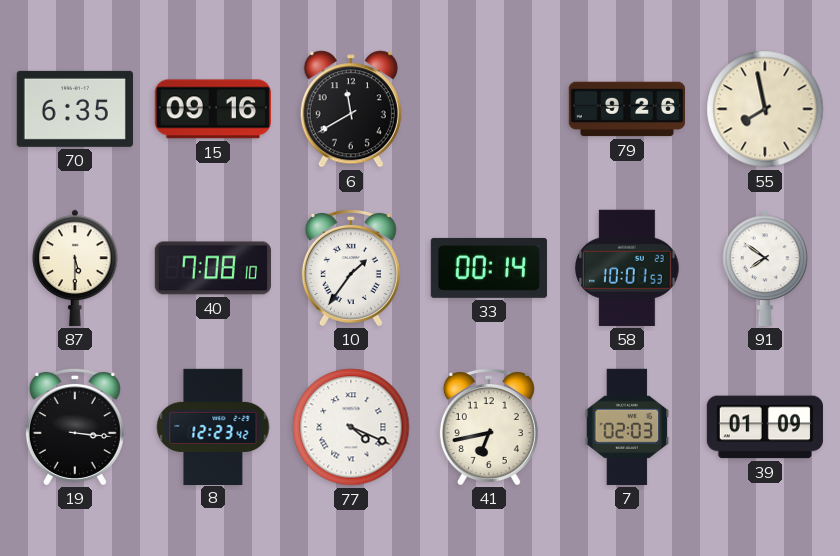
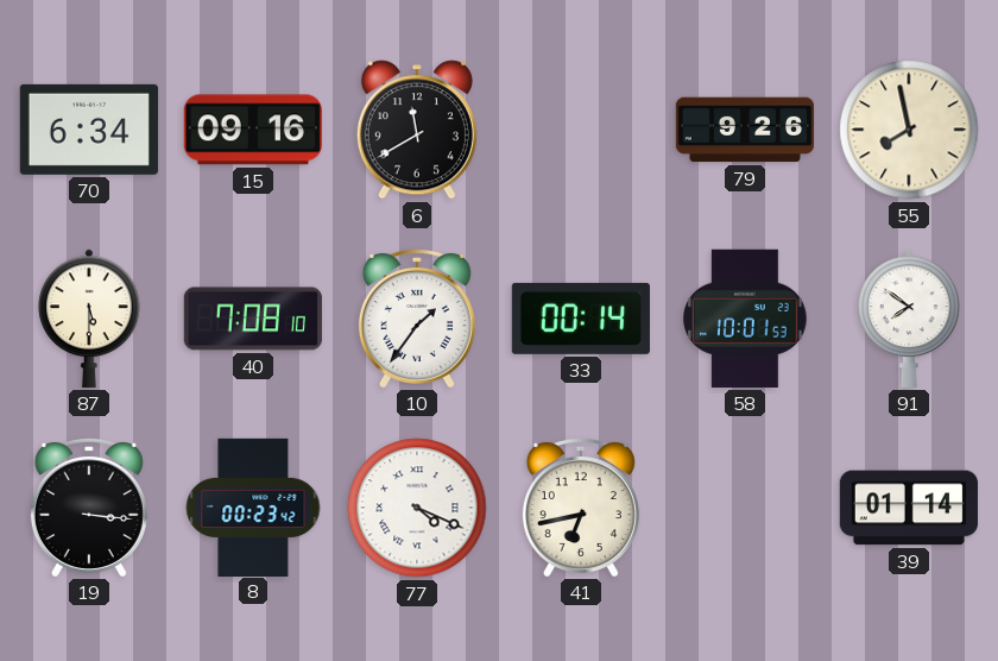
70: 6:35 -> 6:34
8: 12:23 -> 00:23
7: 02:03 -> none
39: 01:09 -> 01:14
